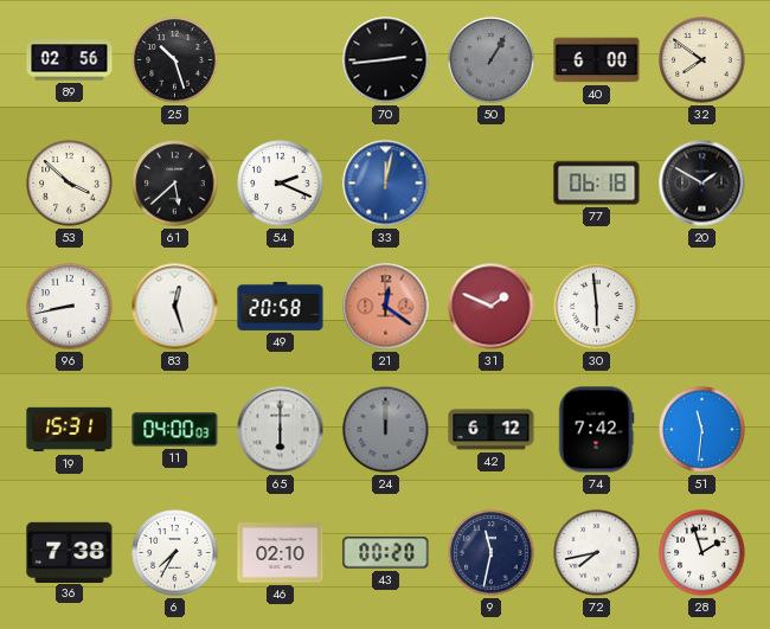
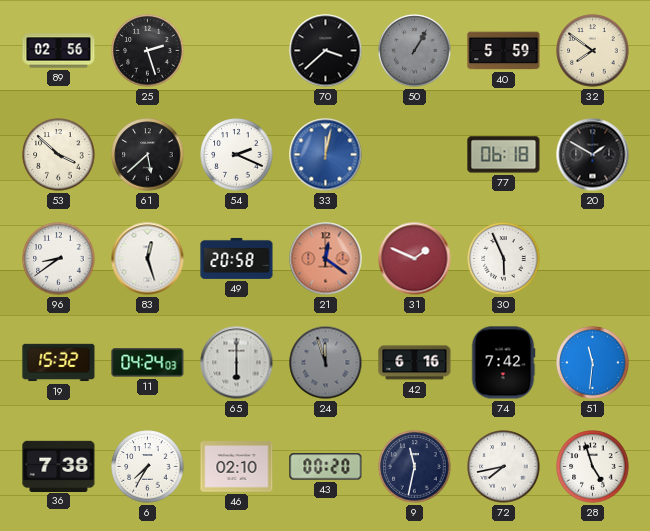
25: 10:27 -> 2:27
70: 2:44 -> 3:38
40: 6:00 -> 5:59
96: 8:43 -> 8:39
30: 5:59 -> 5:56
19: 15:31 -> 15:32
11: 04:00 -> 04:24
24: 12:00 -> 11:57
42: 6:12 -> 6:16
28: 1:57 -> 4:57
